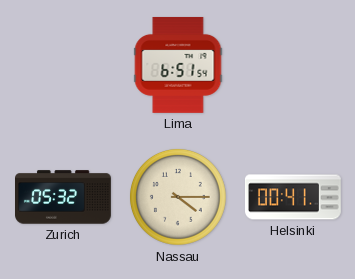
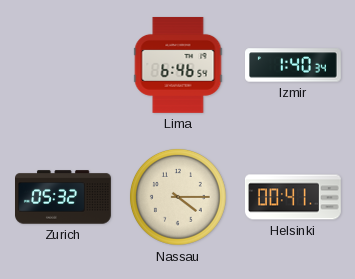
Lima: 6:51 -> 6:46
Izmir: none -> 1:40
